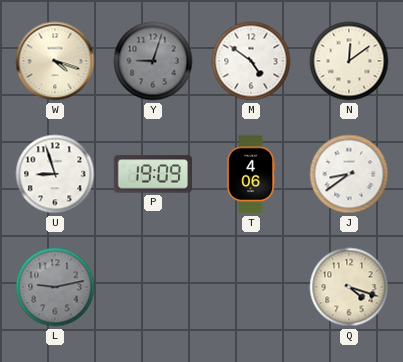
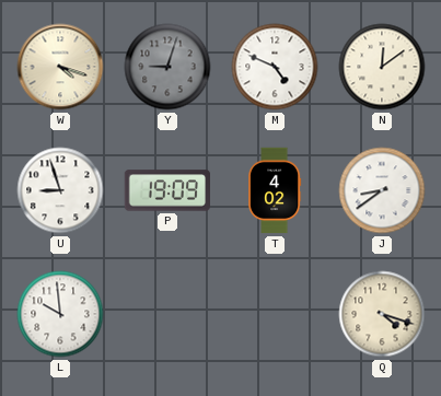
M: 4:51 -> 4:49
T: 4:06 -> 4:02
L: 9:13 -> 9:59
L dial: grey -> white
